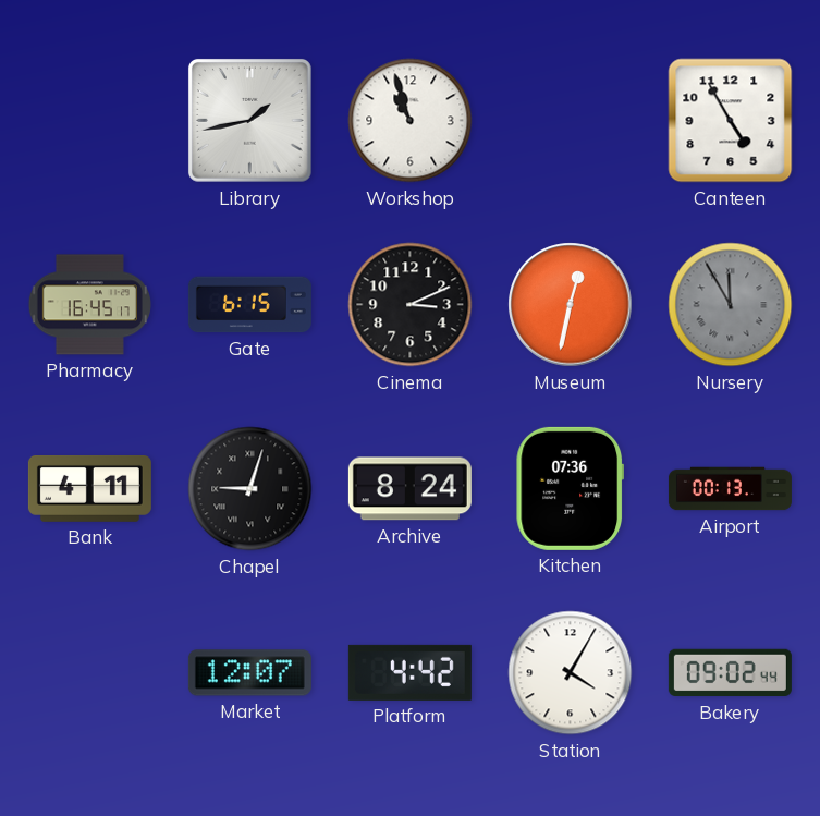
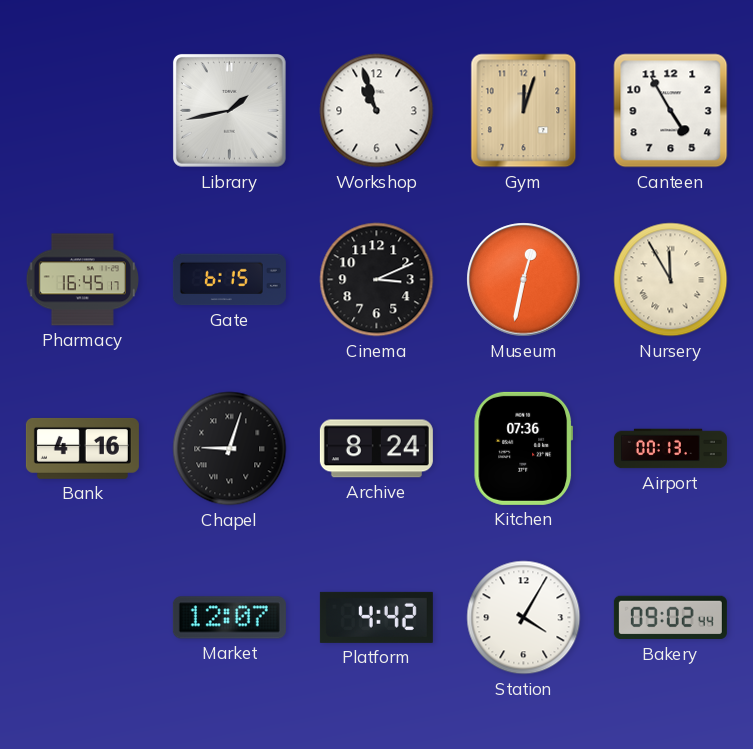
Gym: none -> 12:03
Nursery dial: grey -> cream
Bank: 4:11 -> 4:16
